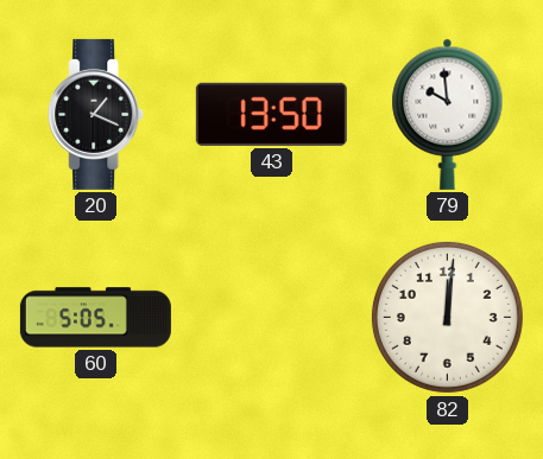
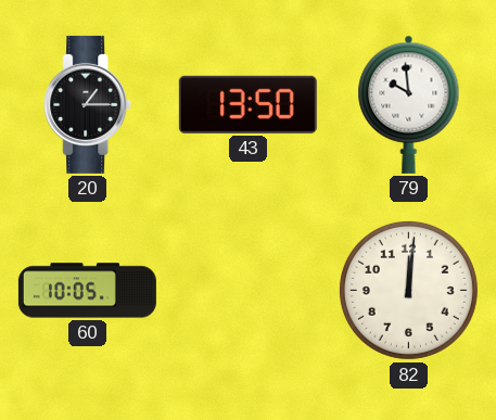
20: 1:19 -> 1:15
60: 5:05 -> 10:05
